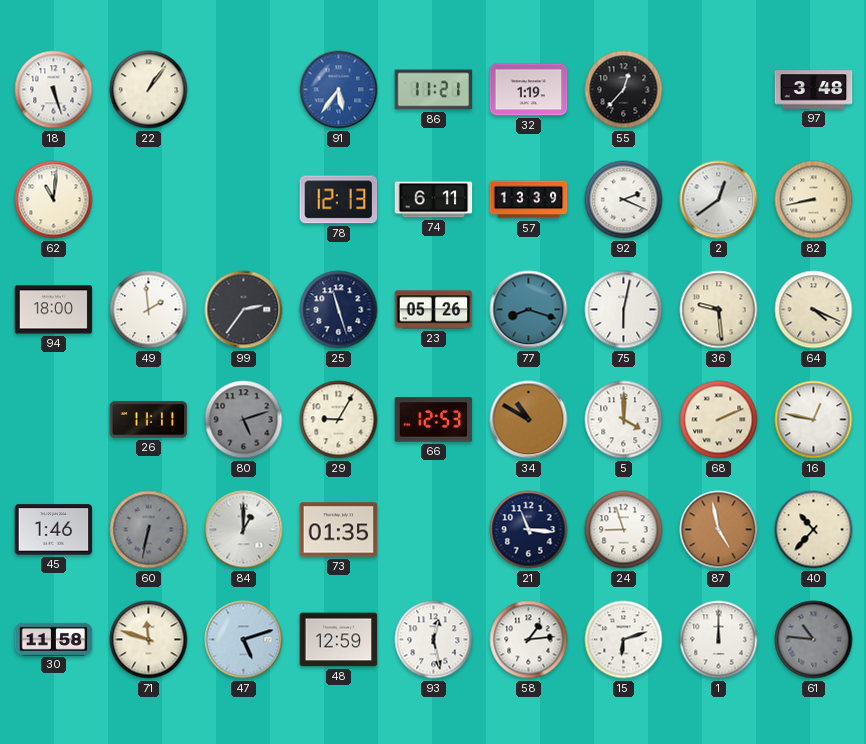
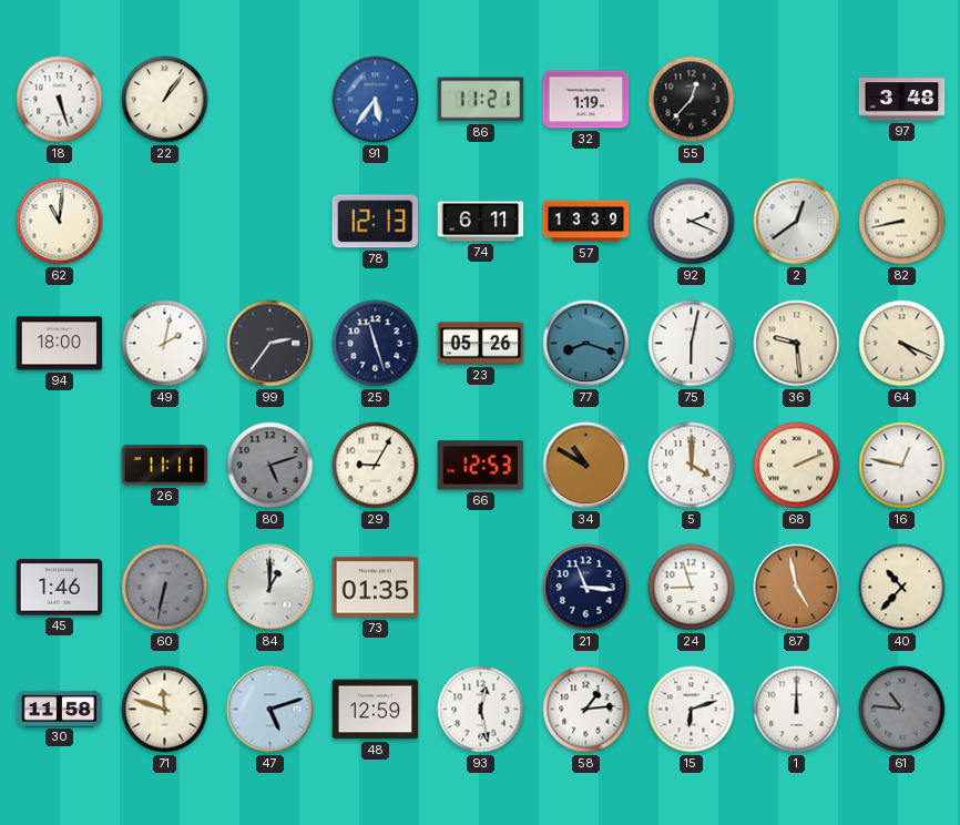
49: 1:59 -> 2:02
